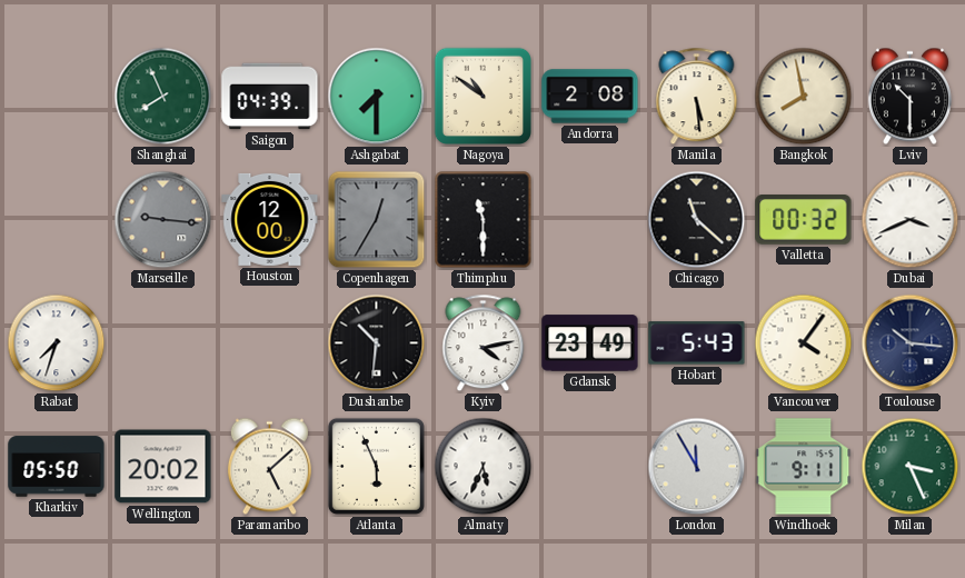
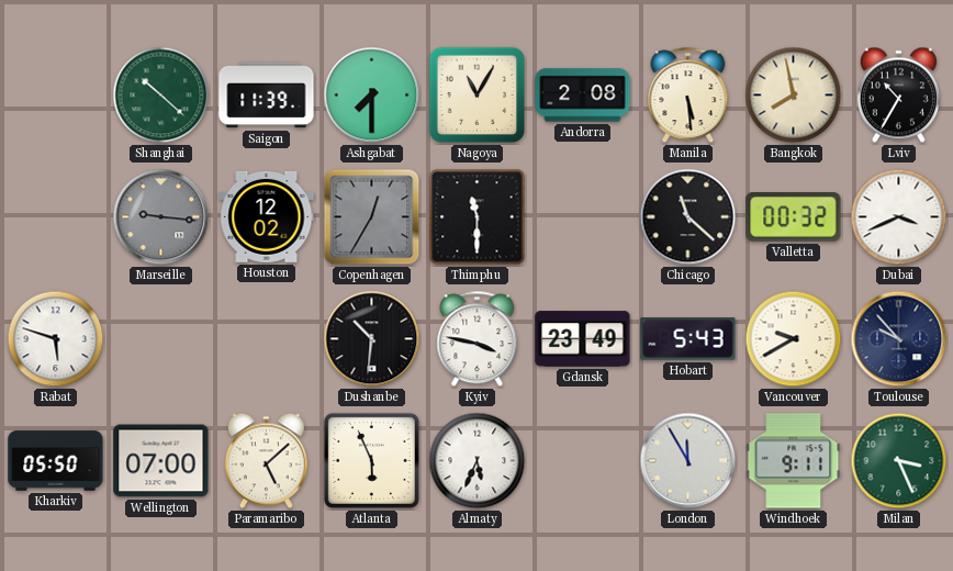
Shanghai: 7:56 -> 10:22
Saigon: 04:39 -> 11:39
Nagoya: 10:51 -> 11:05
Lviv: 10:30 -> 10:35
Houston: 12:00 -> 12:02
Rabat: 7:33 -> 5:48
Kyiv: 4:13 -> 3:47
Vancouver: 4:06 -> 9:40
Toulouse: 10:16 -> 9:53
Wellington: 20:02 -> 07:00
